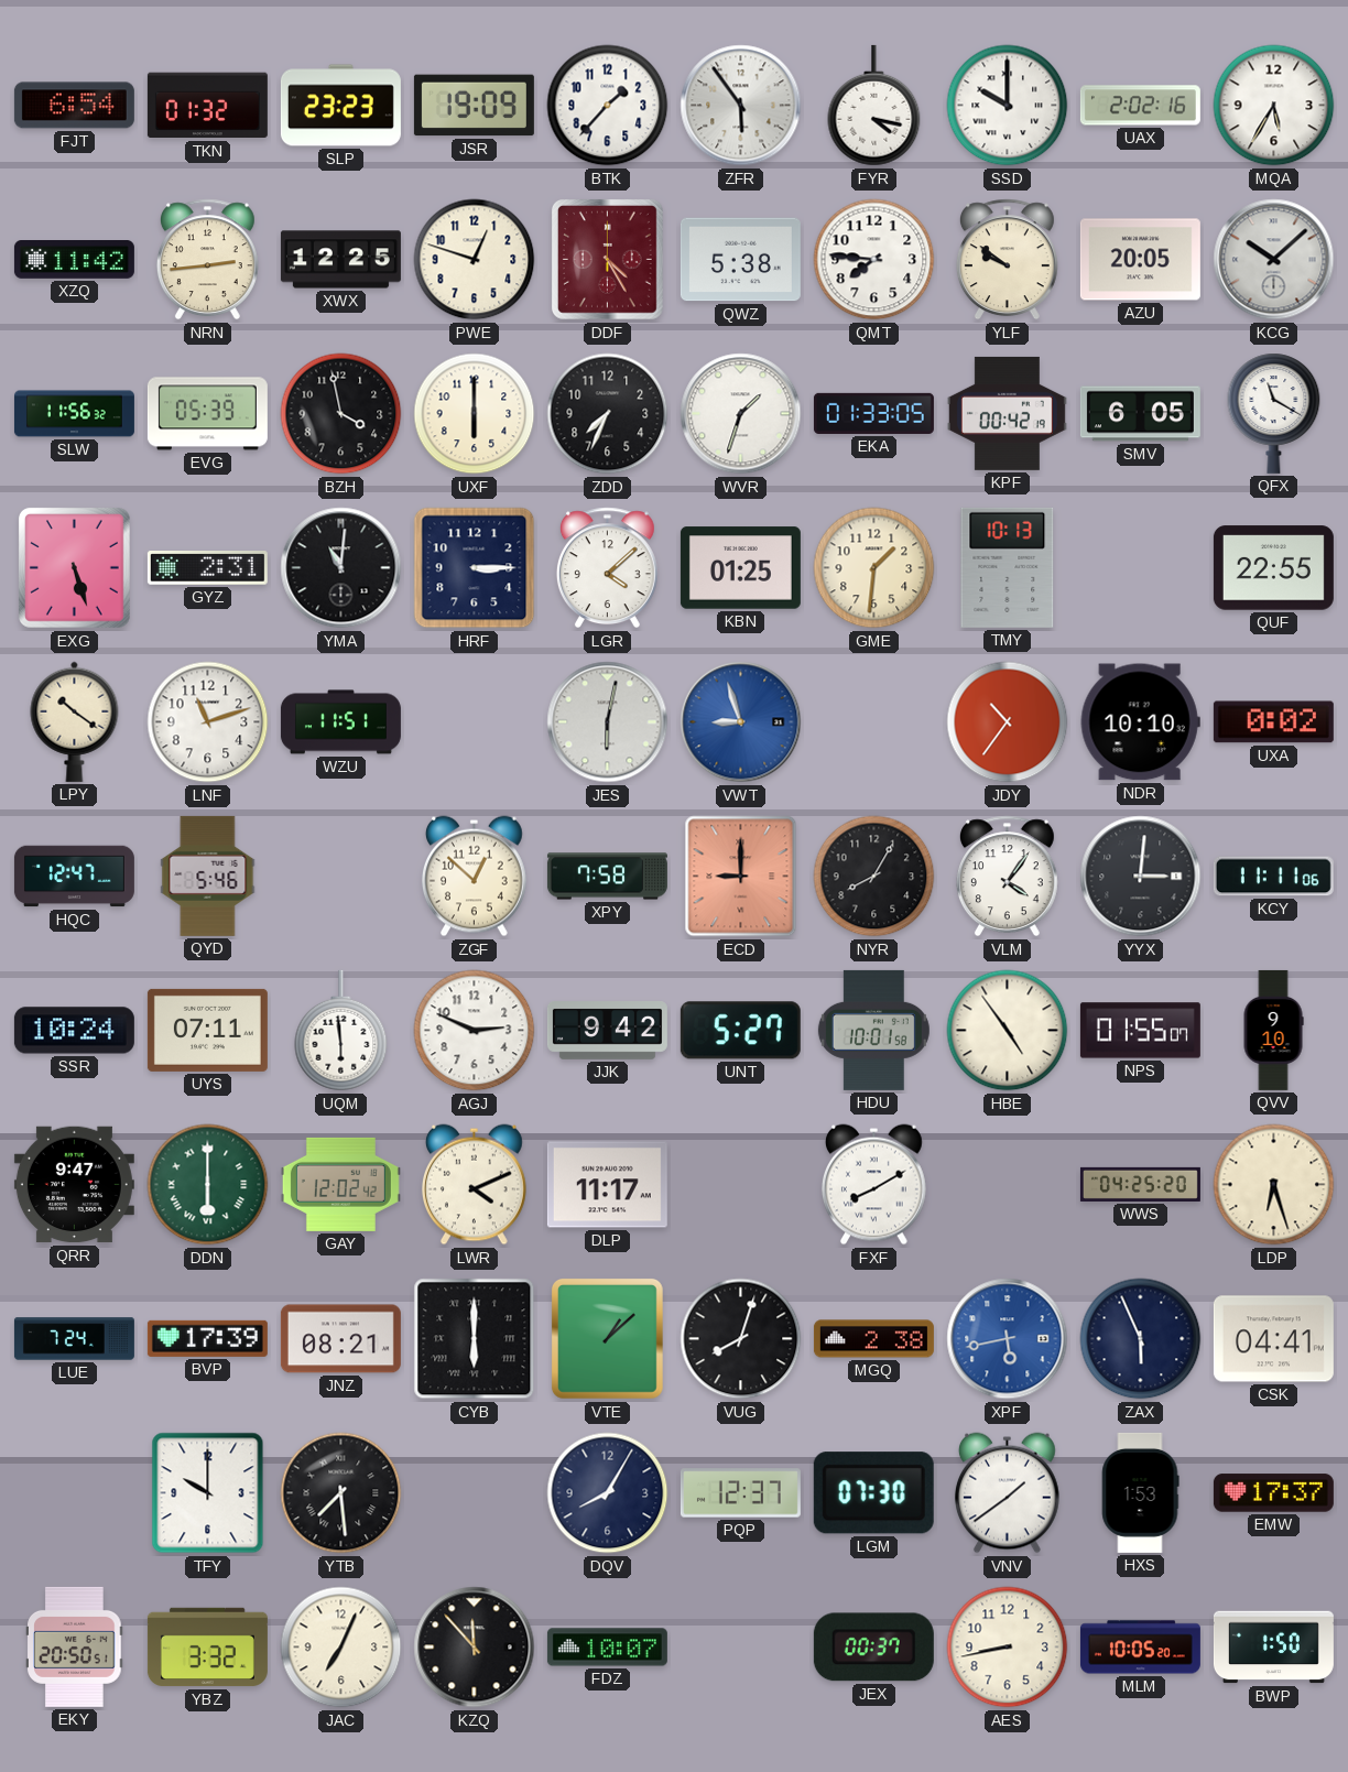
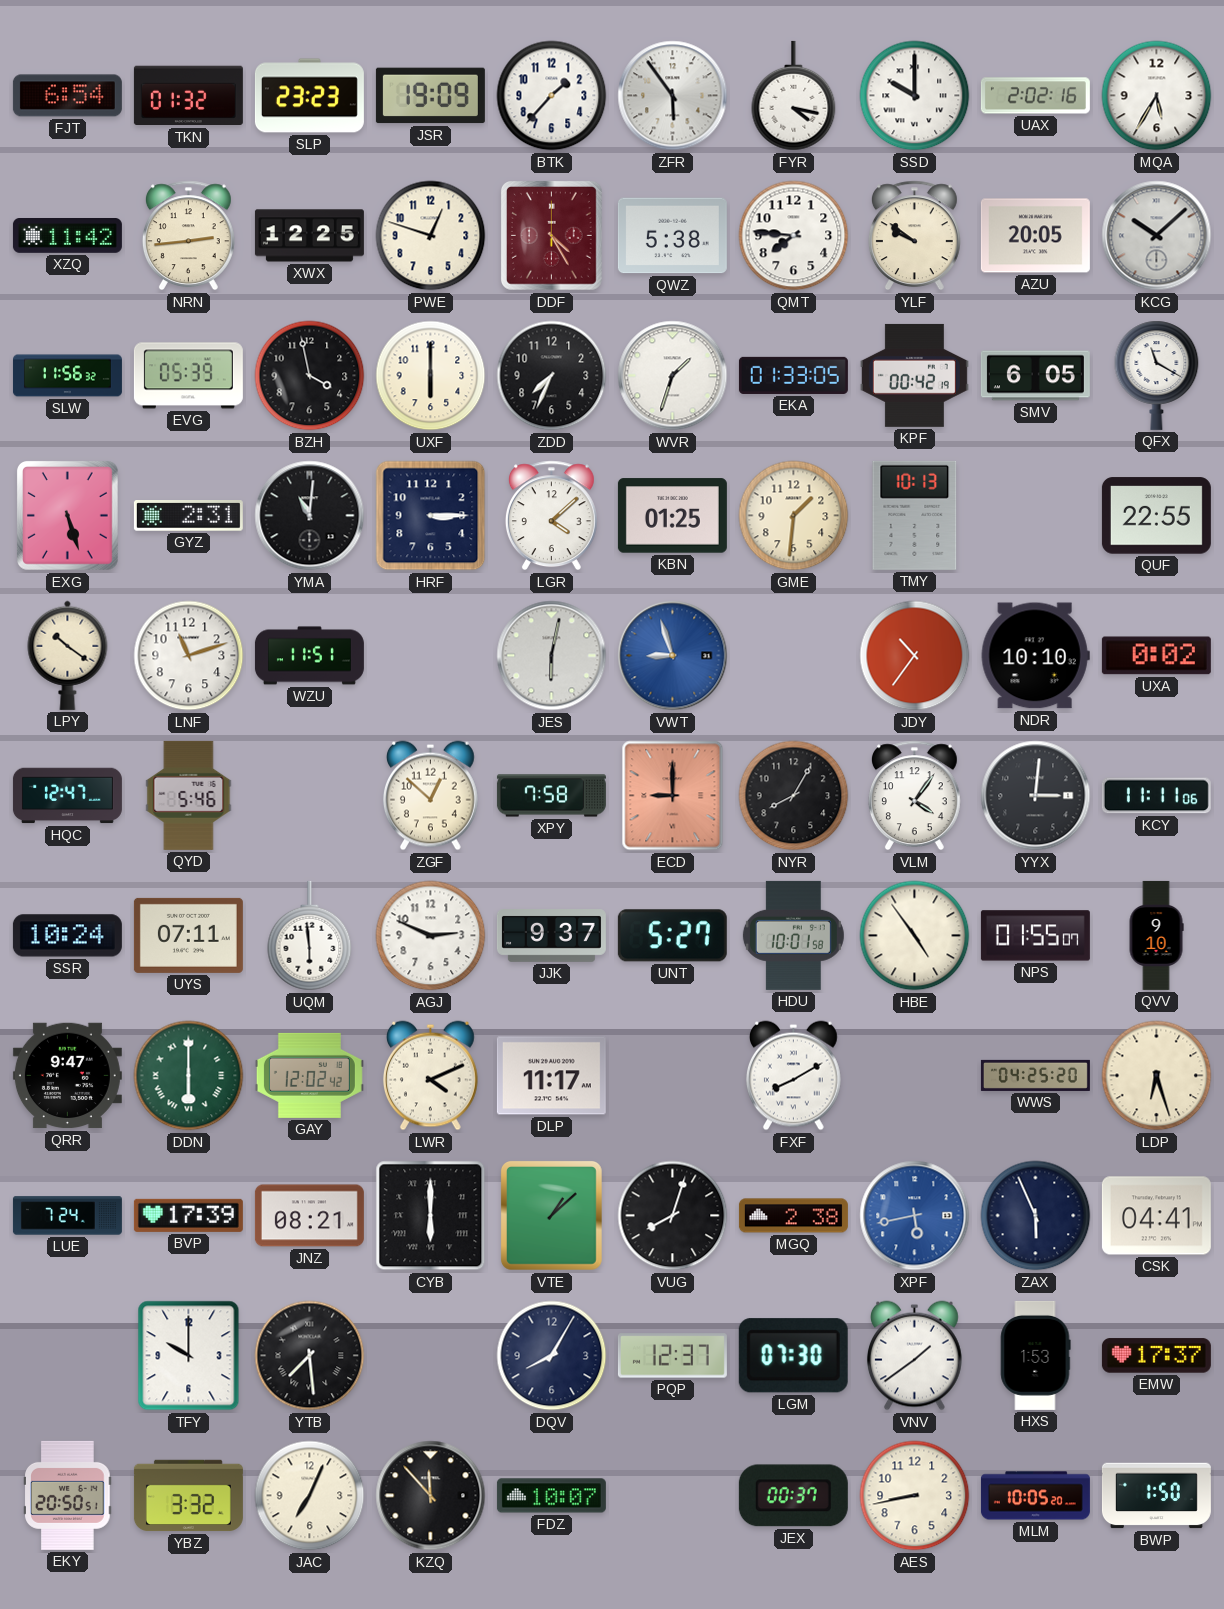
JJK: 9:42 -> 9:37
